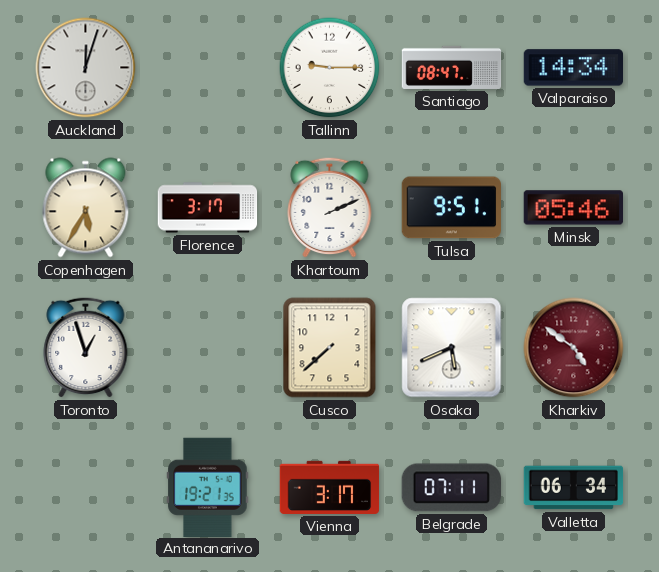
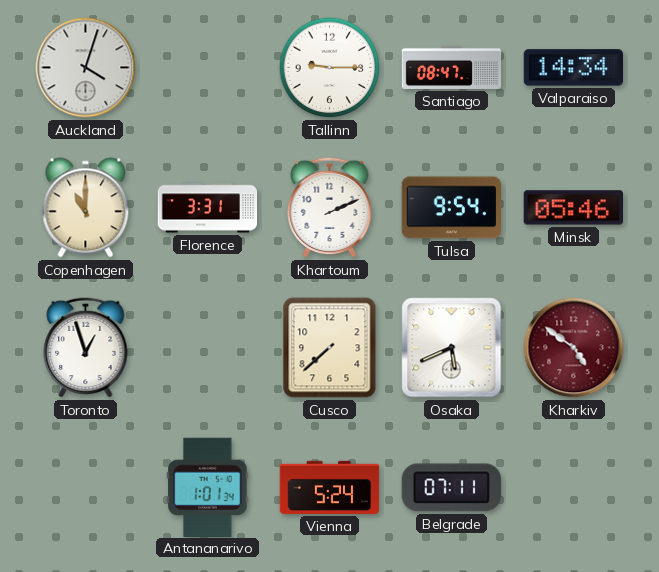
Auckland: 12:03 -> 4:03
Copenhagen: 5:35 -> 11:00
Florence: 3:17 -> 3:31
Tulsa: 9:51 -> 9:54
Antananarivo: 19:21 -> 1:01
Vienna: 3:17 -> 5:24
Valletta: 06:34 -> none
